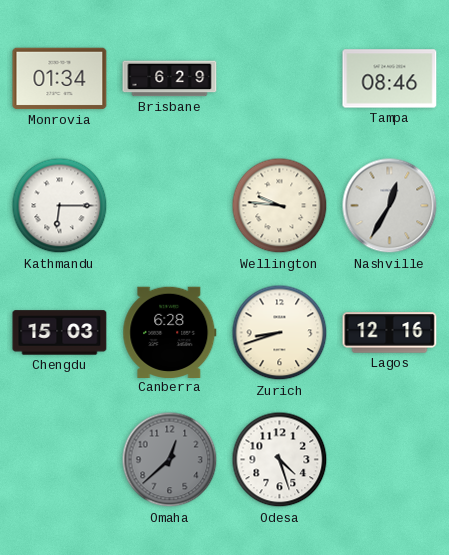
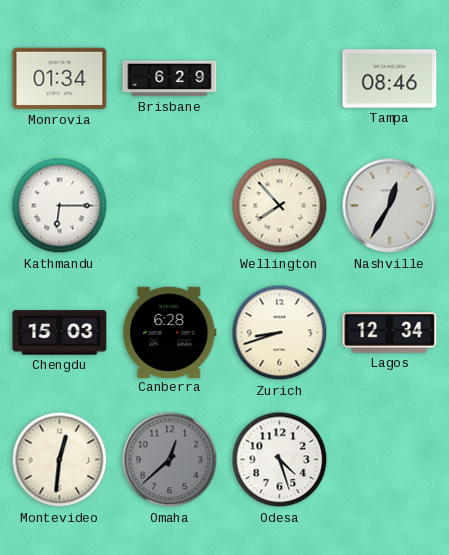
Wellington: 9:46 -> 7:53
Lagos: 12:16 -> 12:34
Montevideo: none -> 12:31
